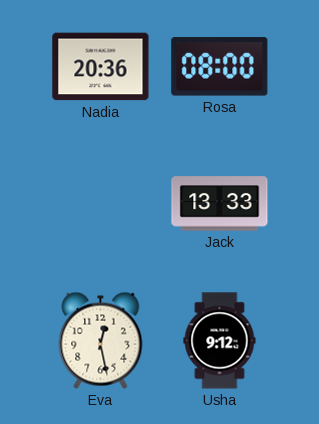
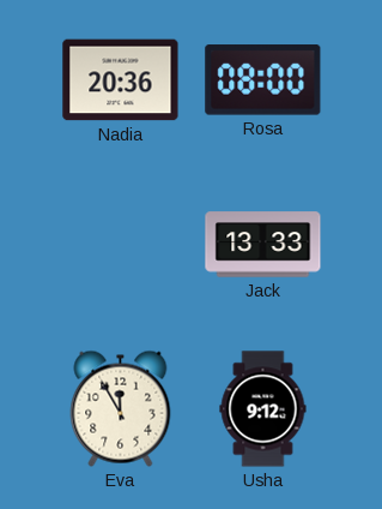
Eva: 12:28 -> 11:55
